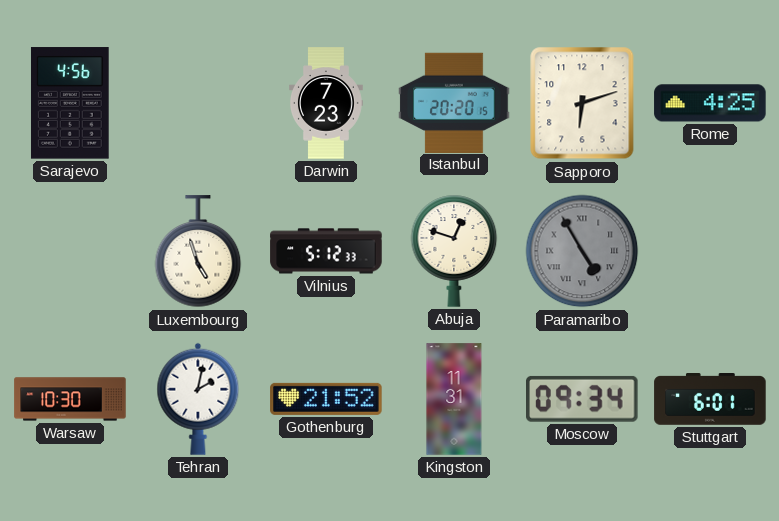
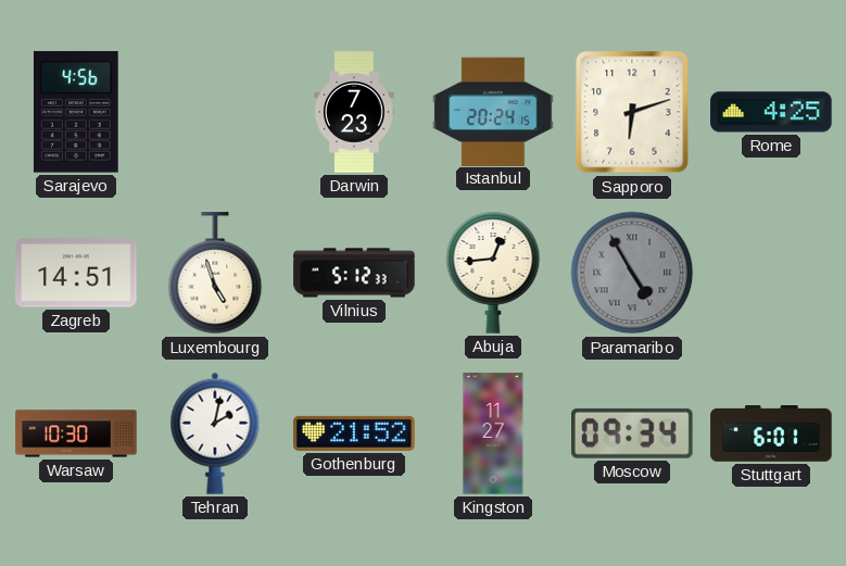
Istanbul: 20:20 -> 20:24
Zagreb: none -> 14:51
Abuja: 12:48 -> 12:44
Kingston: 11:31 -> 11:27
